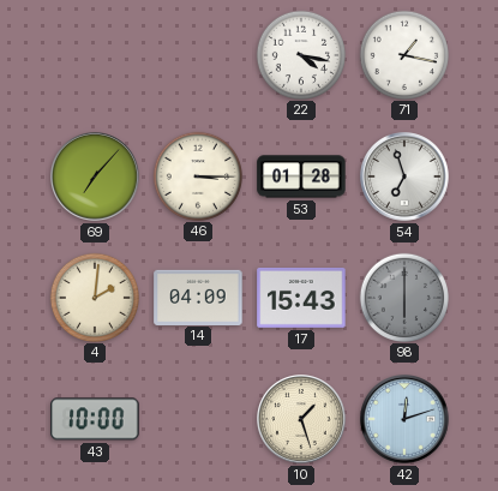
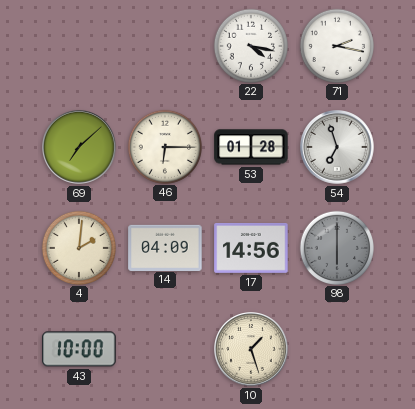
71: 1:17 -> 2:17
69: 7:07 -> 7:08
46: 3:15 -> 6:15
17: 15:43 -> 14:56
42: 12:12 -> none
